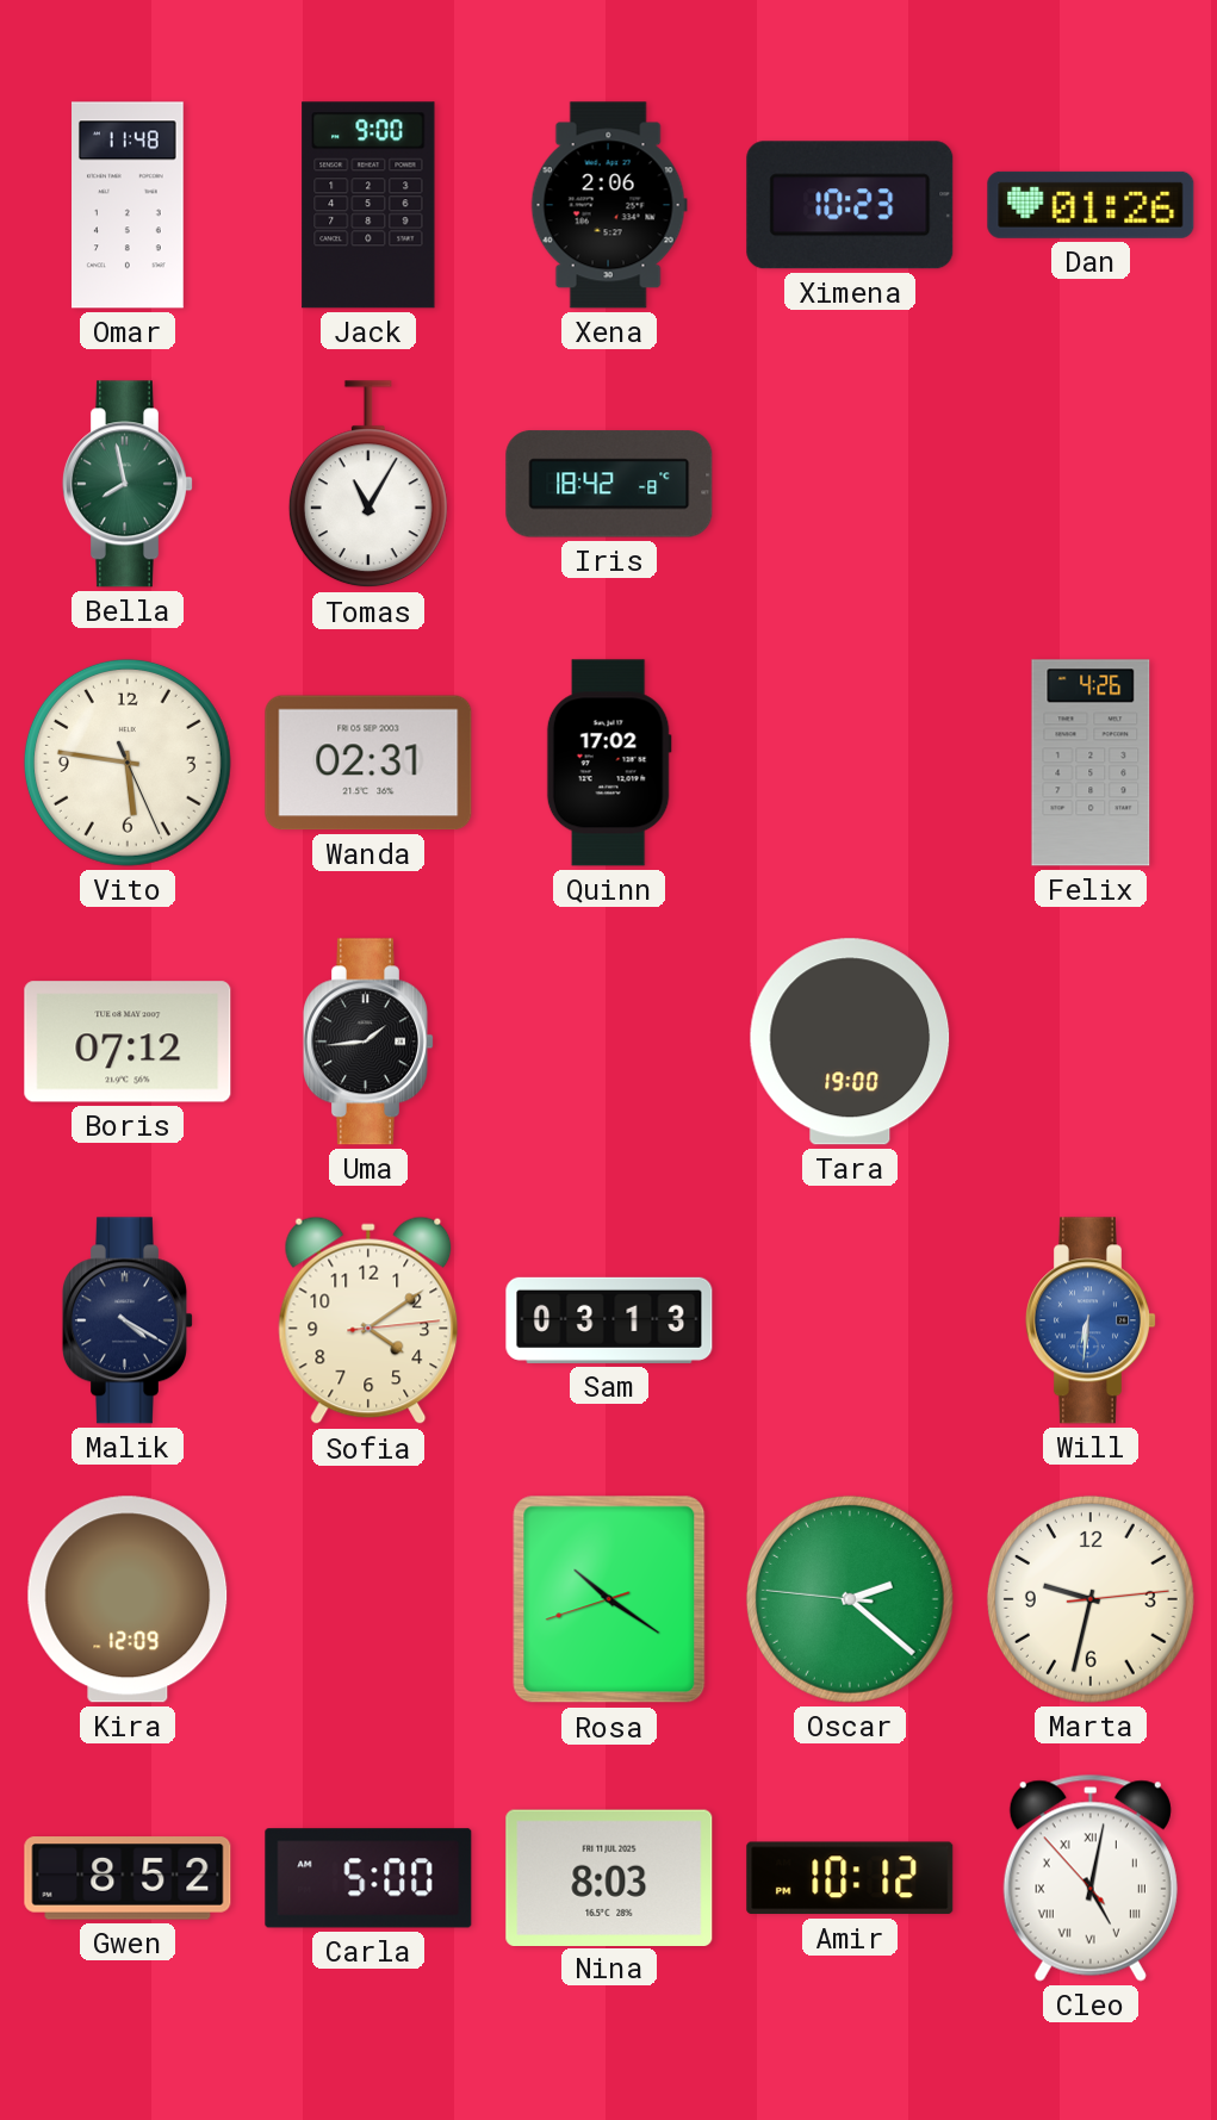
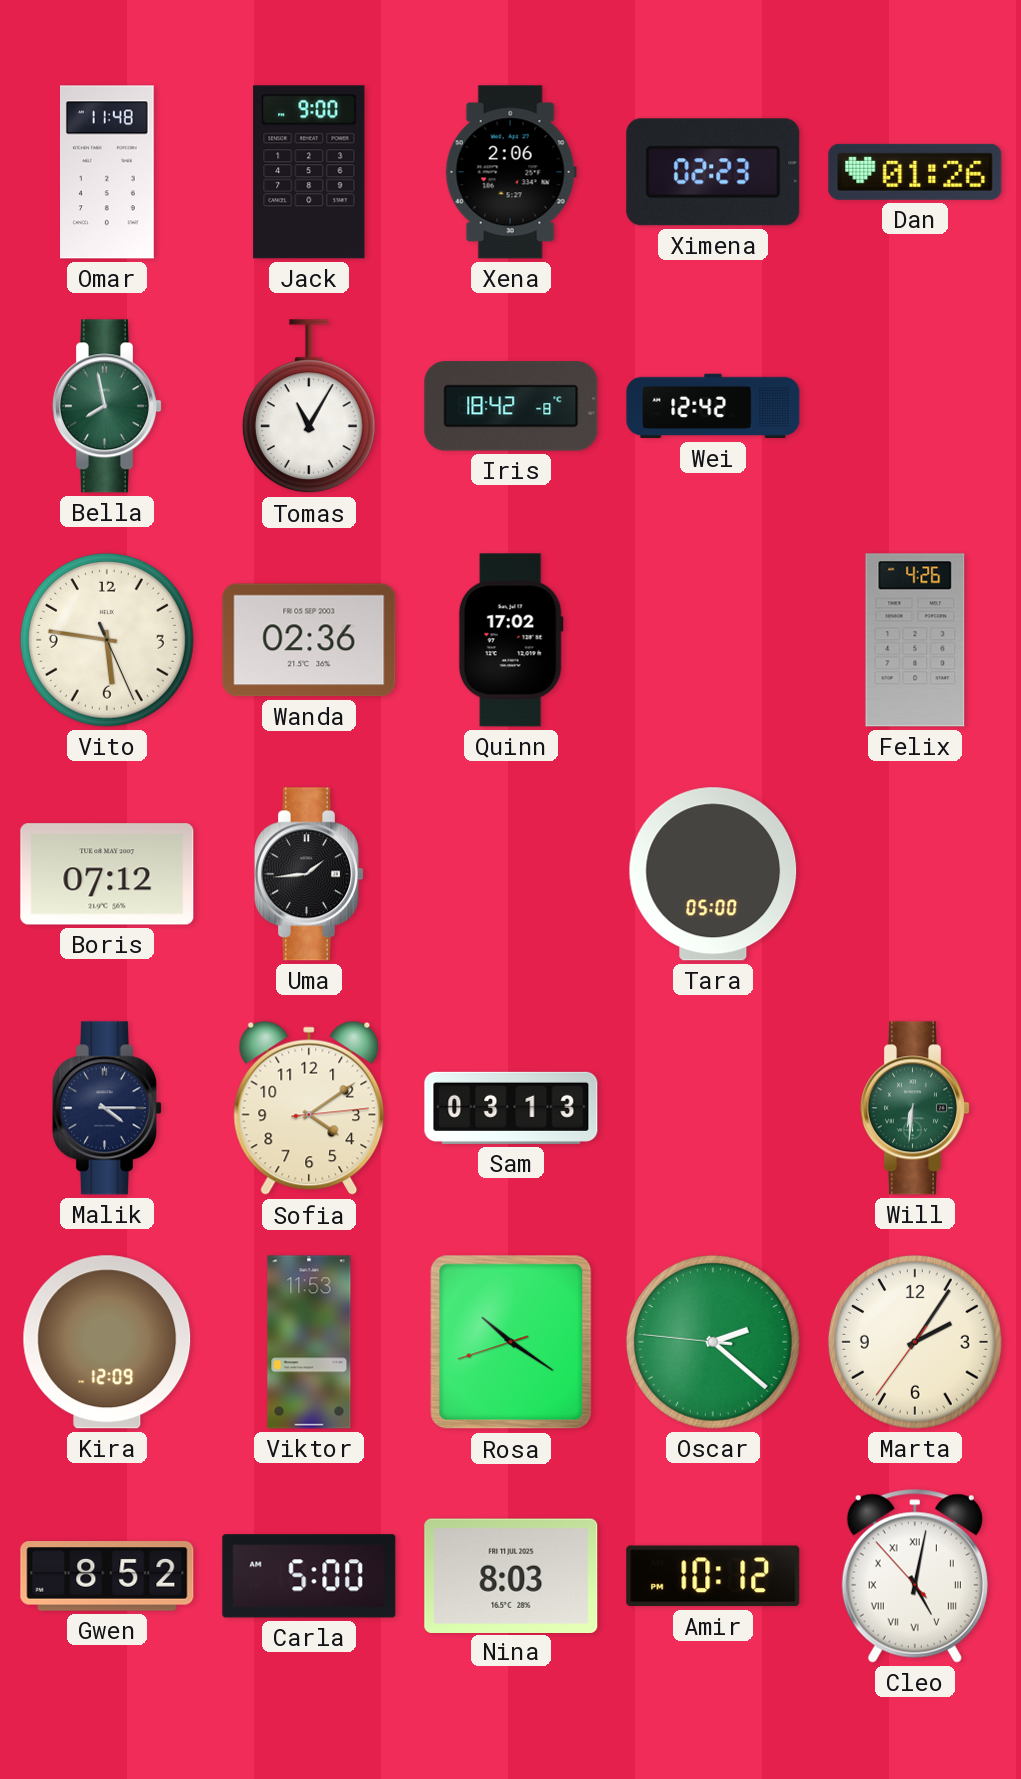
Ximena: 10:23 -> 02:23
Wei: none -> 12:42
Wanda: 02:31 -> 02:36
Tara: 19:00 -> 05:00
Malik: 4:20 -> 4:15
Will dial: blue -> green
Viktor: none -> 11:53
Marta: 9:32 -> 2:05
